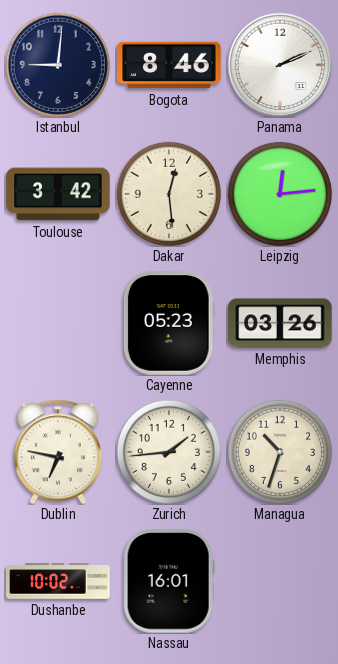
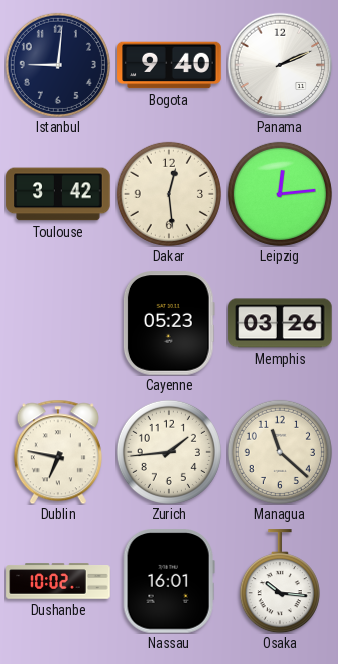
Bogota: 8:46 -> 9:40
Managua: 10:33 -> 11:22
Osaka: none -> 10:16
